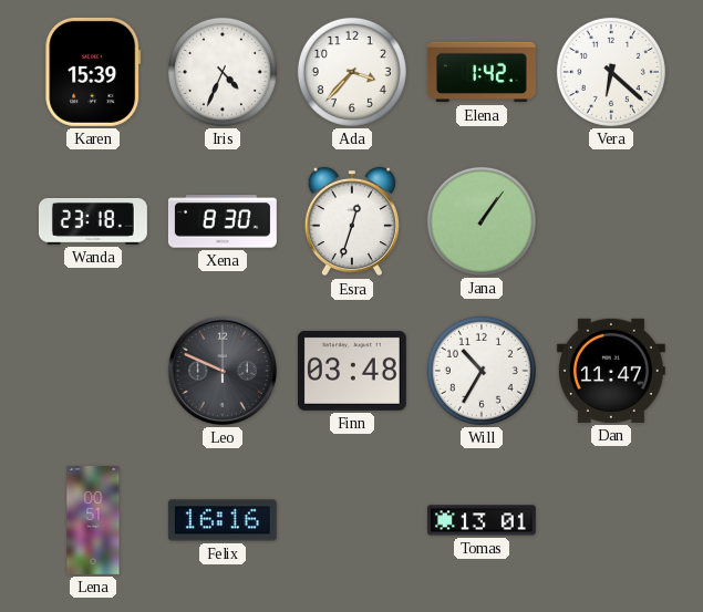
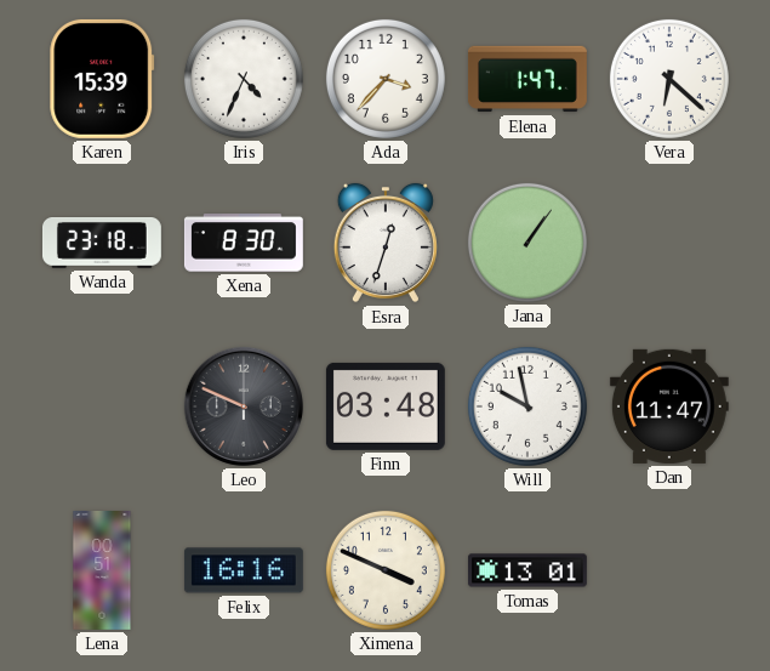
Elena: 1:42 -> 1:47
Will: 10:35 -> 9:58
Ximena: none -> 3:49
